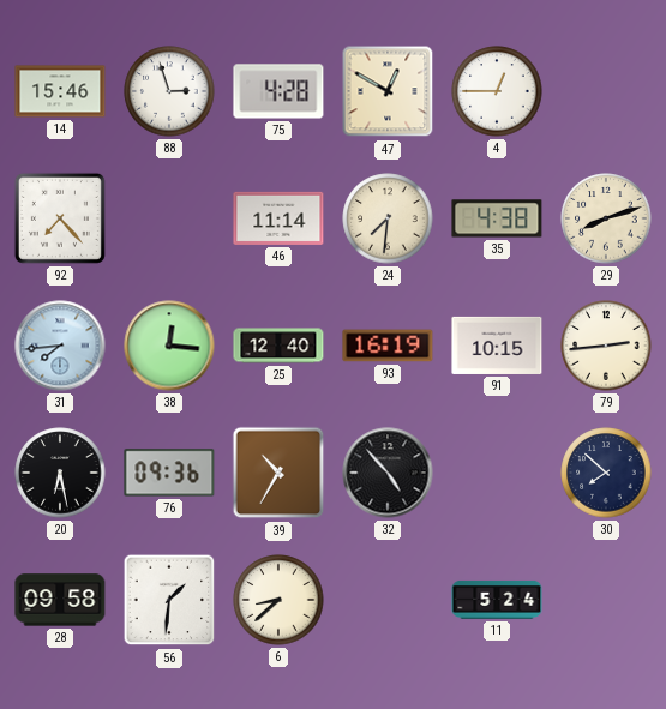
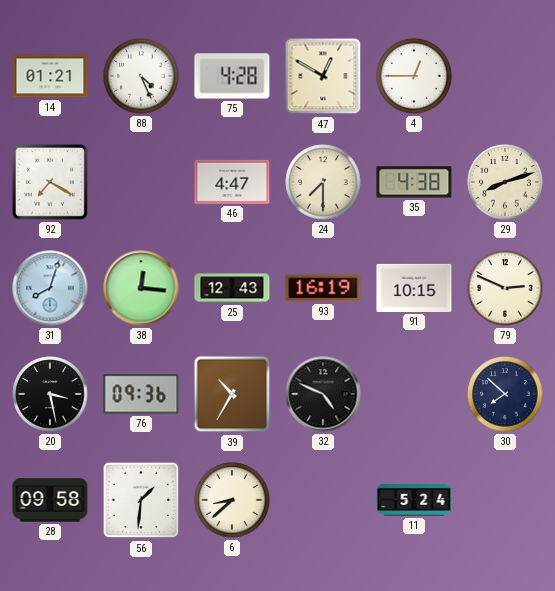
14: 15:46 -> 01:21
88: 2:57 -> 4:26
92: 7:23 -> 7:20
46: 11:14 -> 4:47
24: 7:31 -> 7:30
31: 7:44 -> 8:03
25: 12:40 -> 12:43
79: 2:44 -> 2:49
20: 6:28 -> 3:28
32: 4:53 -> 4:49
